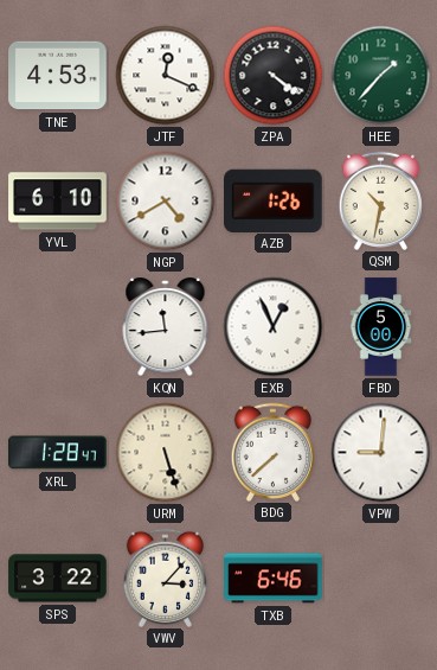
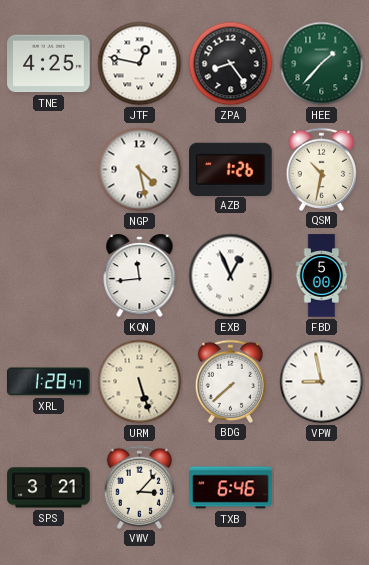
TNE: 4:53 -> 4:25
JTF: 12:19 -> 12:47
ZPA: 4:21 -> 8:24
YVL: 6:10 -> none
NGP: 4:40 -> 4:28
VPW: 9:01 -> 8:58
SPS: 3:22 -> 3:21
